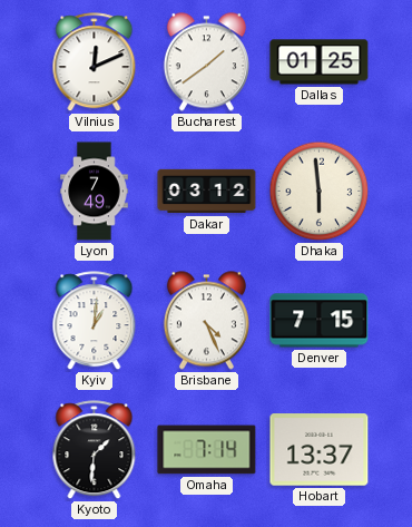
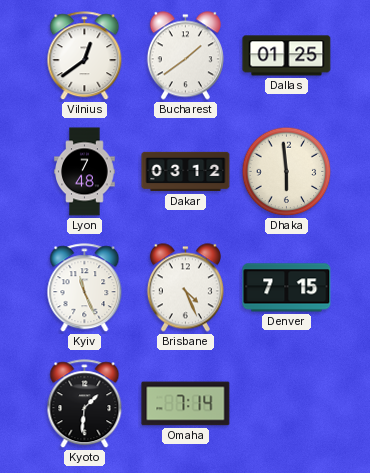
Vilnius: 12:11 -> 12:39
Lyon: 7:49 -> 7:48
Kyiv: 1:01 -> 11:26
Hobart: 13:37 -> none
